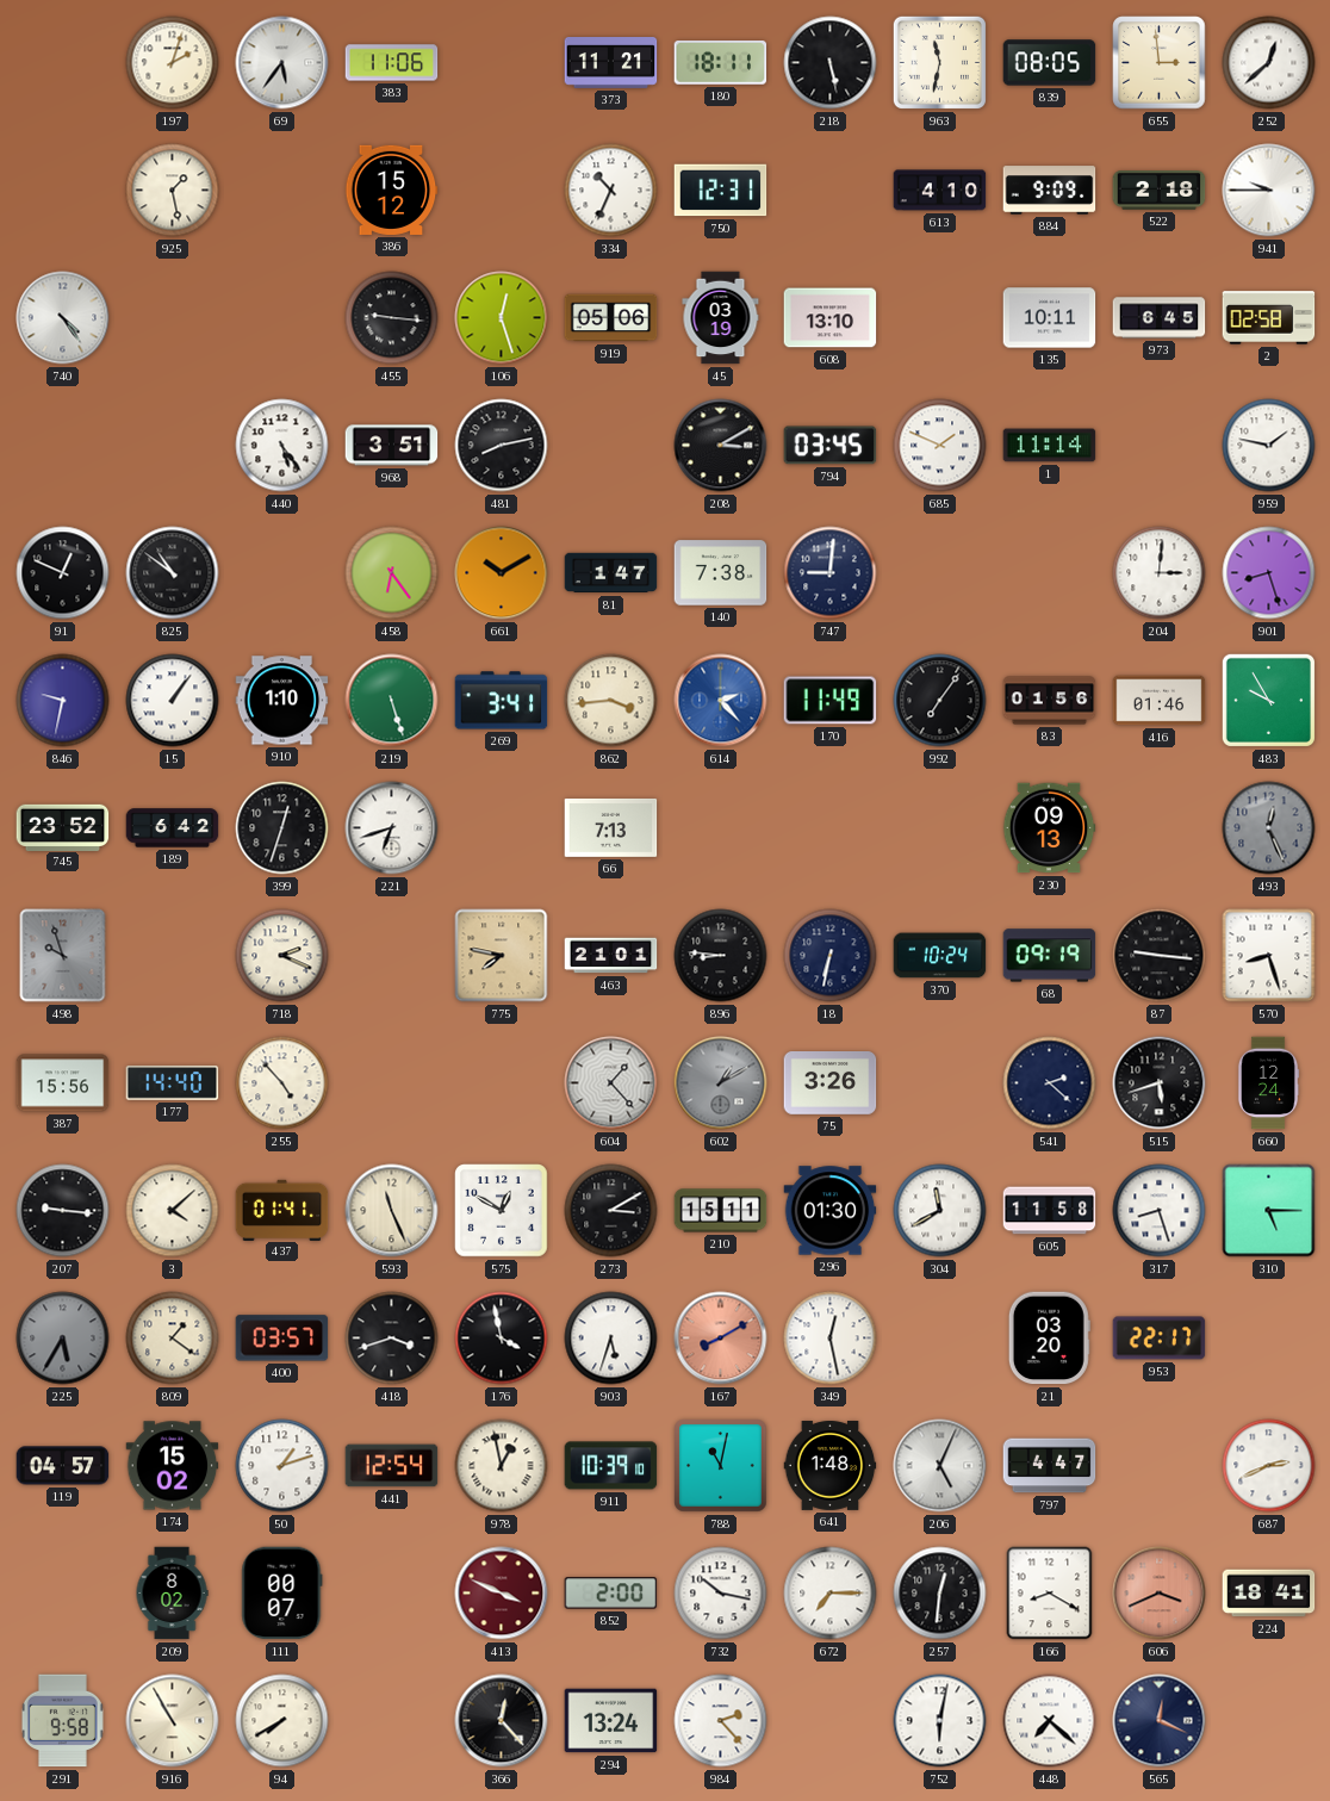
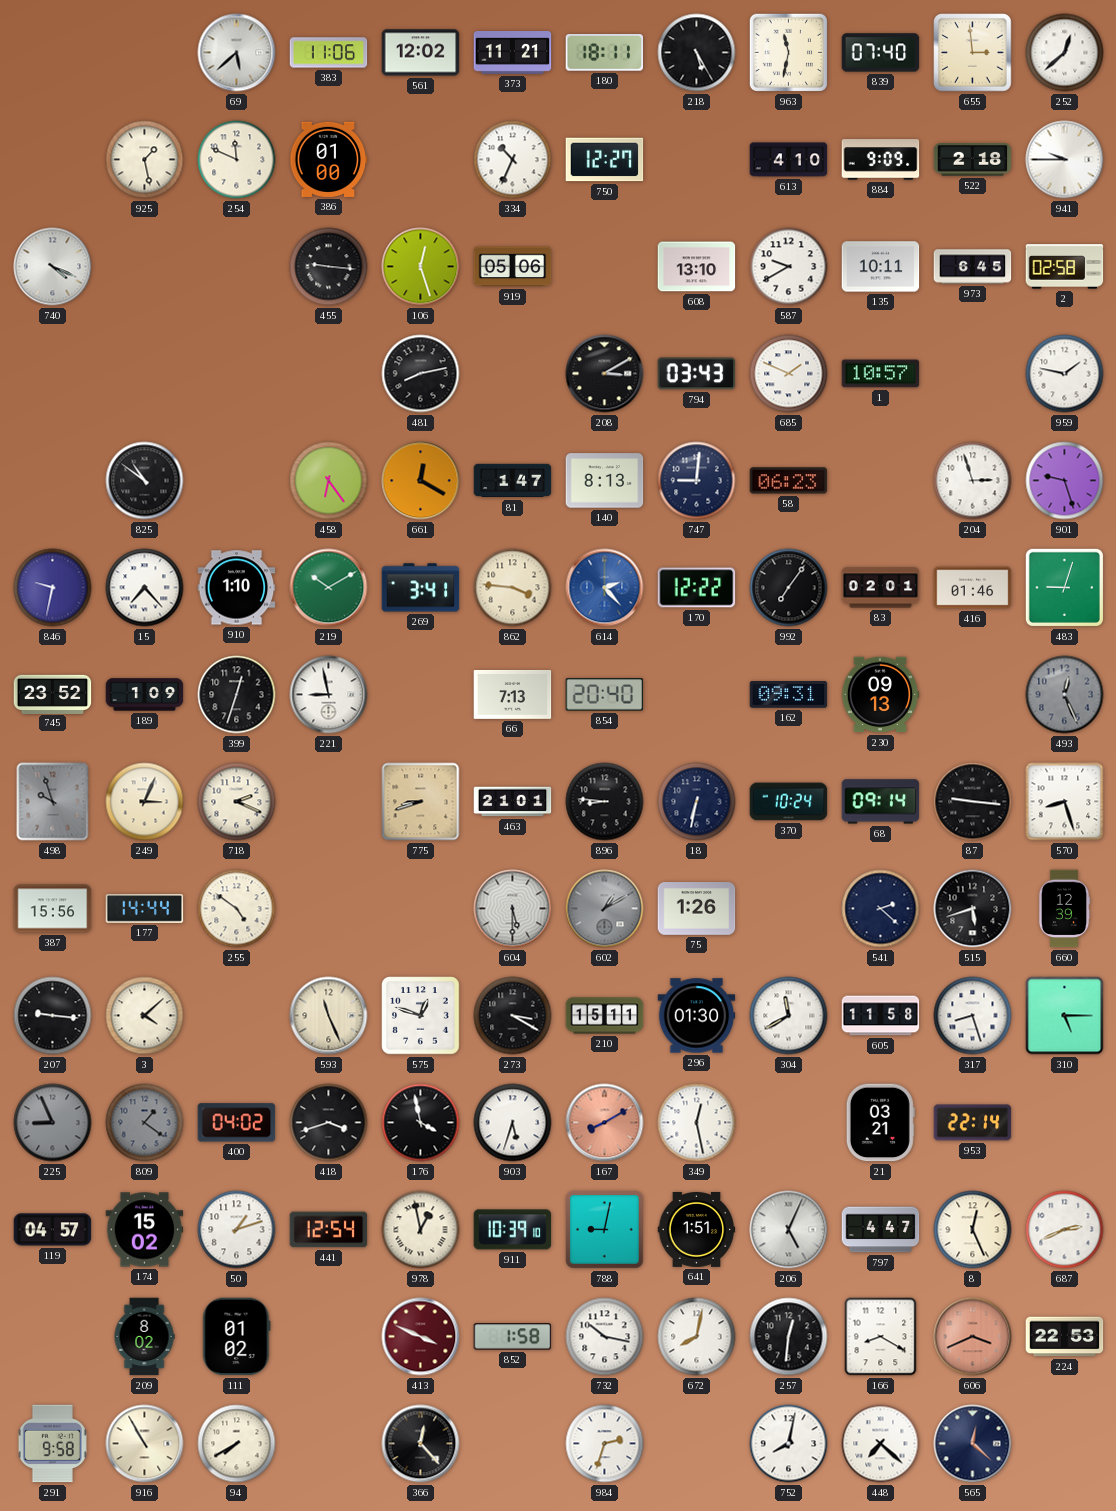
197: 2:03 -> none
69: 5:36 -> 5:38
561: none -> 12:02
218: 5:28 -> 5:25
839: 08:05 -> 07:40
254: none -> 11:49
386: 15:12 -> 01:00
750: 12:31 -> 12:27
740: 4:24 -> 4:19
45: 03:19 -> none
587: none -> 9:40
440: 5:24 -> none
968: 3:51 -> none
794: 03:45 -> 03:43
1: 11:14 -> 10:57
91: 12:49 -> none
661: 10:10 -> 12:20
140: 7:38 -> 8:13
58: none -> 06:23
204: 3:01 -> 2:57
901: 8:27 -> 9:27
15: 1:06 -> 7:23
219: 5:27 -> 10:10
862: 3:44 -> 3:46
170: 11:49 -> 12:22
83: 01:56 -> 02:01
483: 9:55 -> 9:03
189: 6:42 -> 1:09
221: 6:42 -> 8:58
854: none -> 20:40
162: none -> 09:31
249: none -> 3:04
775: 7:47 -> 8:42
68: 09:19 -> 09:14
177: 14:40 -> 14:44
255: 4:53 -> 4:51
604: 1:23 -> 5:30
75: 3:26 -> 1:26
660: 12:24 -> 12:39
437: 01:41 -> none
575: 12:50 -> 12:48
273: 3:10 -> 3:20
225: 5:35 -> 8:56
809 dial: cream -> grey
400: 03:57 -> 04:02
21: 03:20 -> 03:21
953: 22:17 -> 22:14
788: 11:02 -> 9:02
641: 1:48 -> 1:51
8: none -> 12:26
111: 00:07 -> 01:02
852: 2:00 -> 1:58
672: 7:15 -> 8:02
224: 18:41 -> 22:53
294: 13:24 -> none
984: 2:23 -> 2:33
752: 6:02 -> 8:02
565: 12:19 -> 12:22
